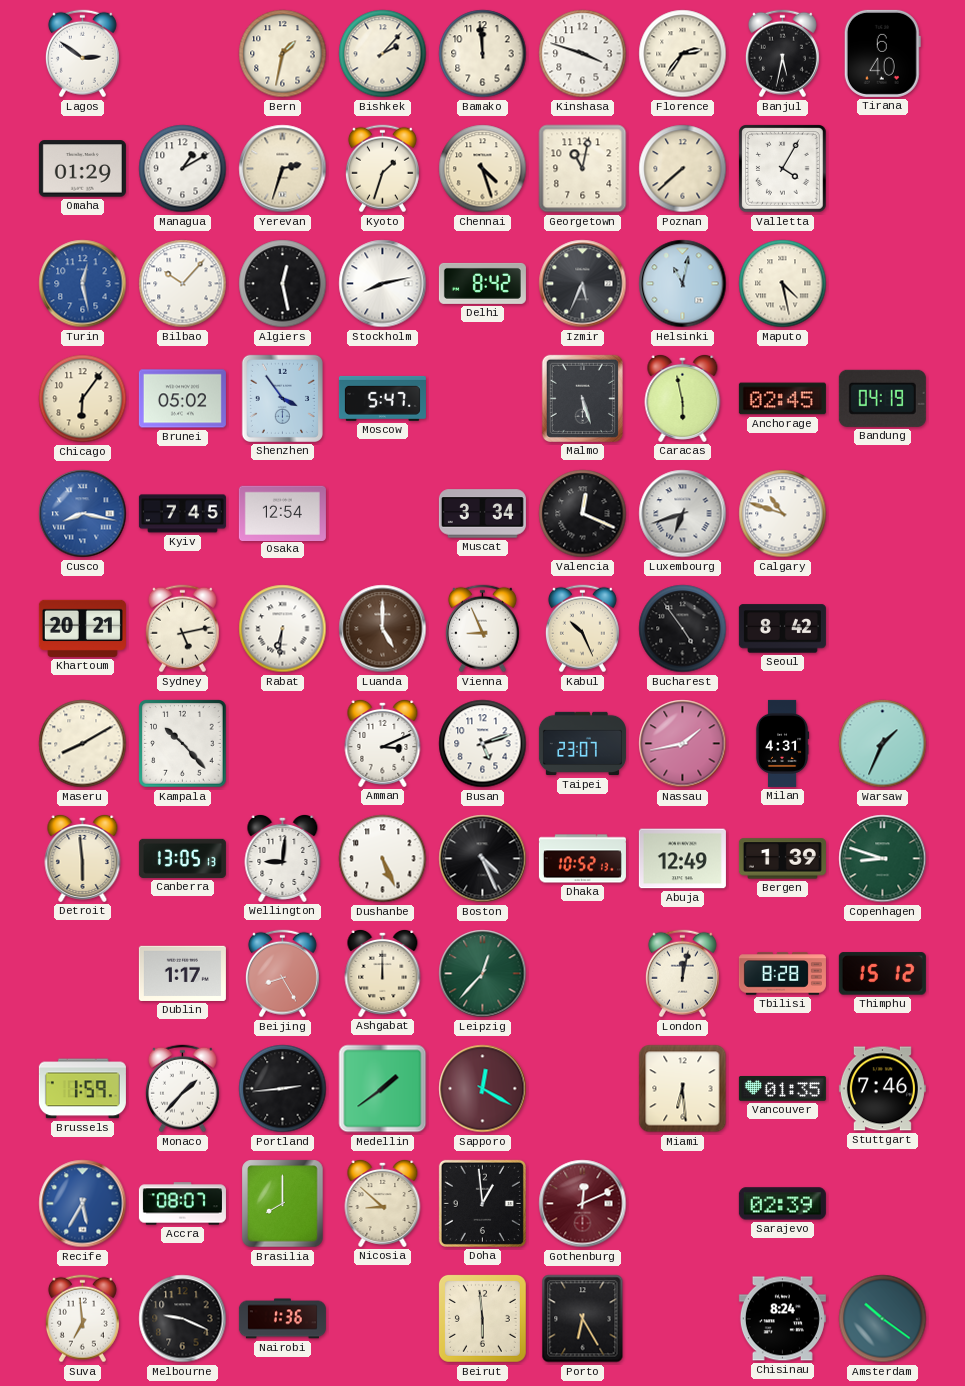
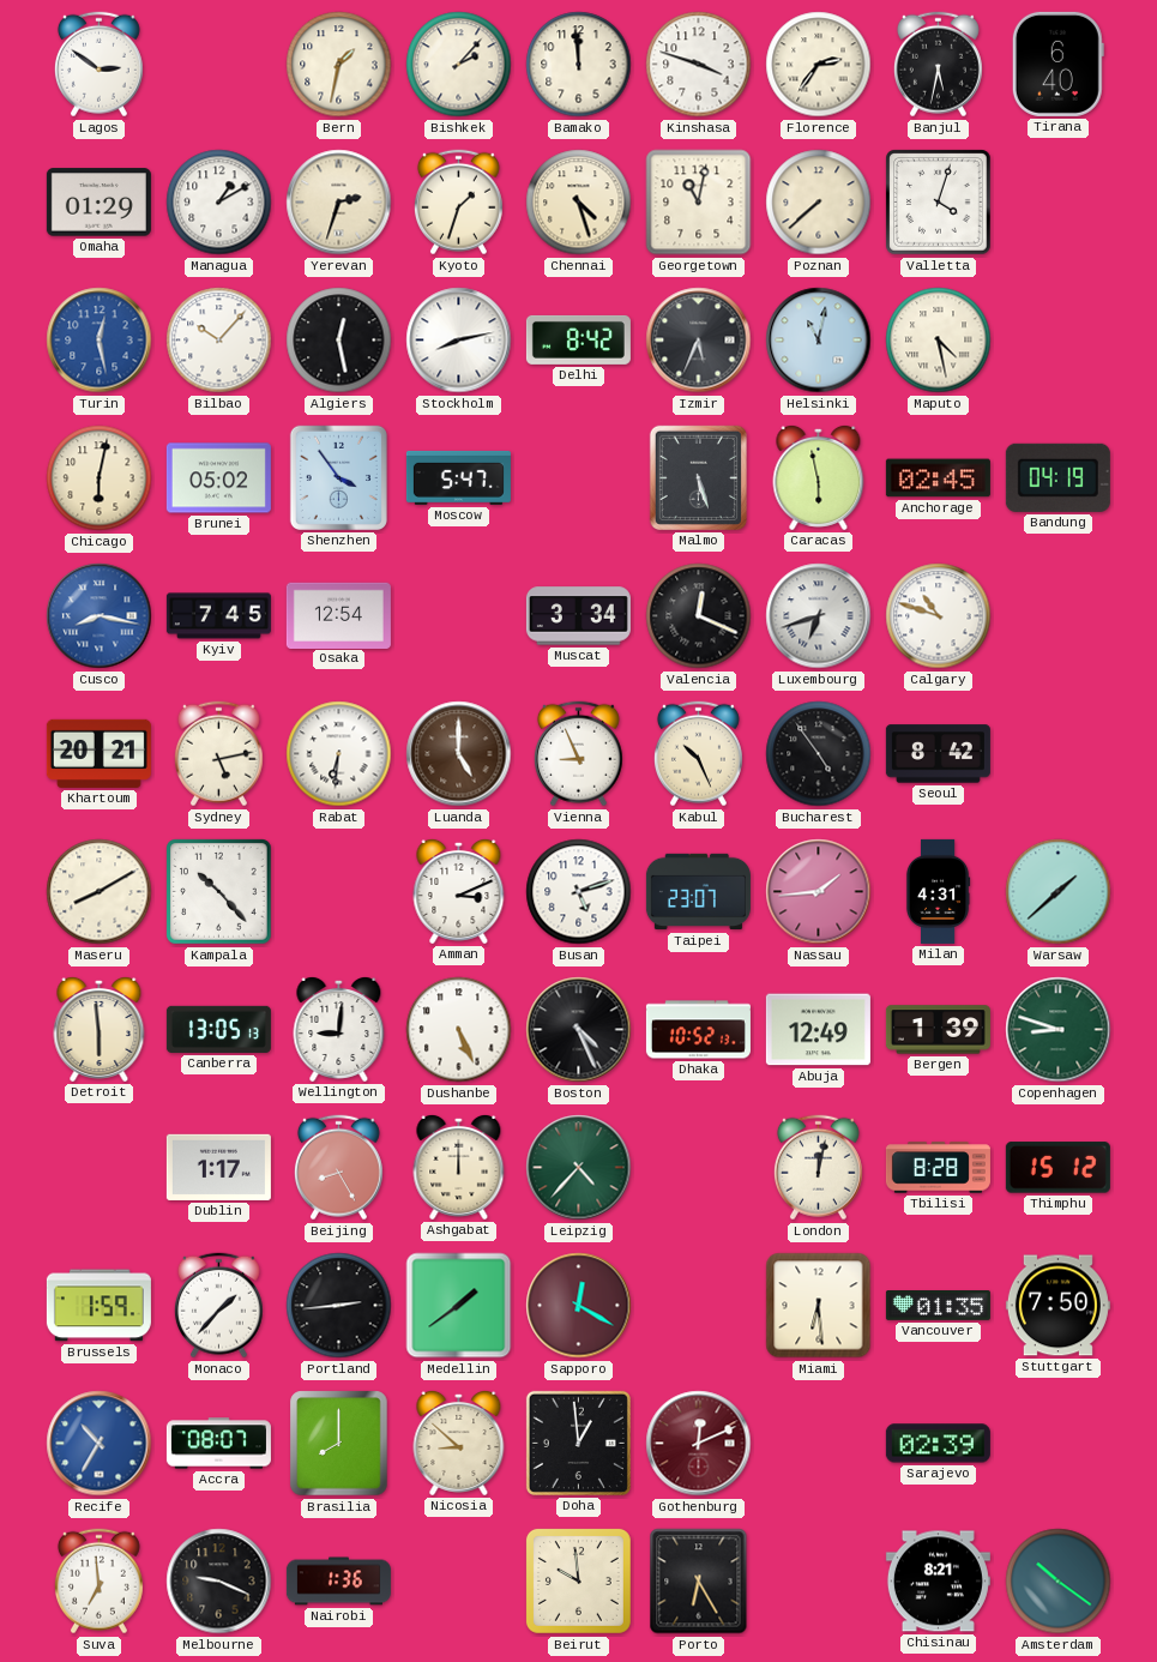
Valletta: 4:05 -> 4:03
Chicago: 6:06 -> 6:02
Nassau: 1:43 -> 1:44
Warsaw: 1:34 -> 1:38
Leipzig: 12:37 -> 4:37
Stuttgart: 7:46 -> 7:50
Recife: 5:35 -> 10:35
Beirut: 5:59 -> 9:59
Chisinau: 8:24 -> 8:21
